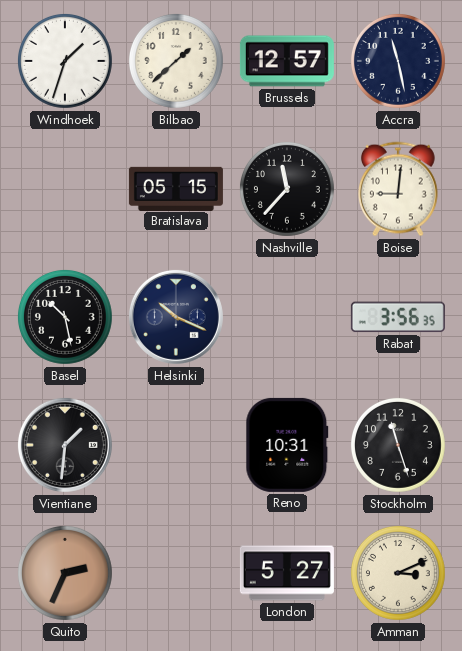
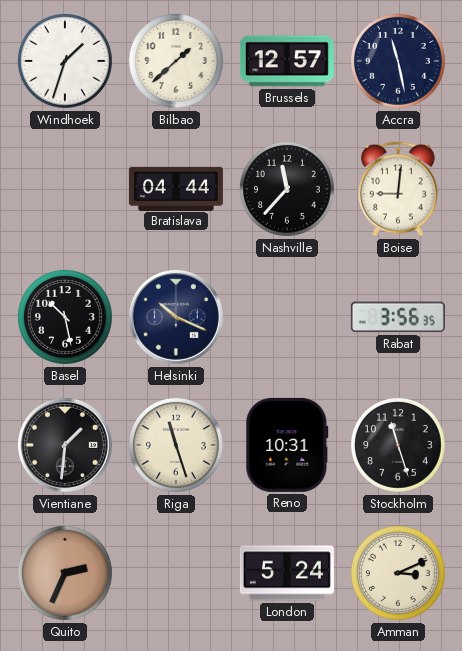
Bratislava: 05:15 -> 04:44
Riga: none -> 11:27
London: 5:27 -> 5:24
